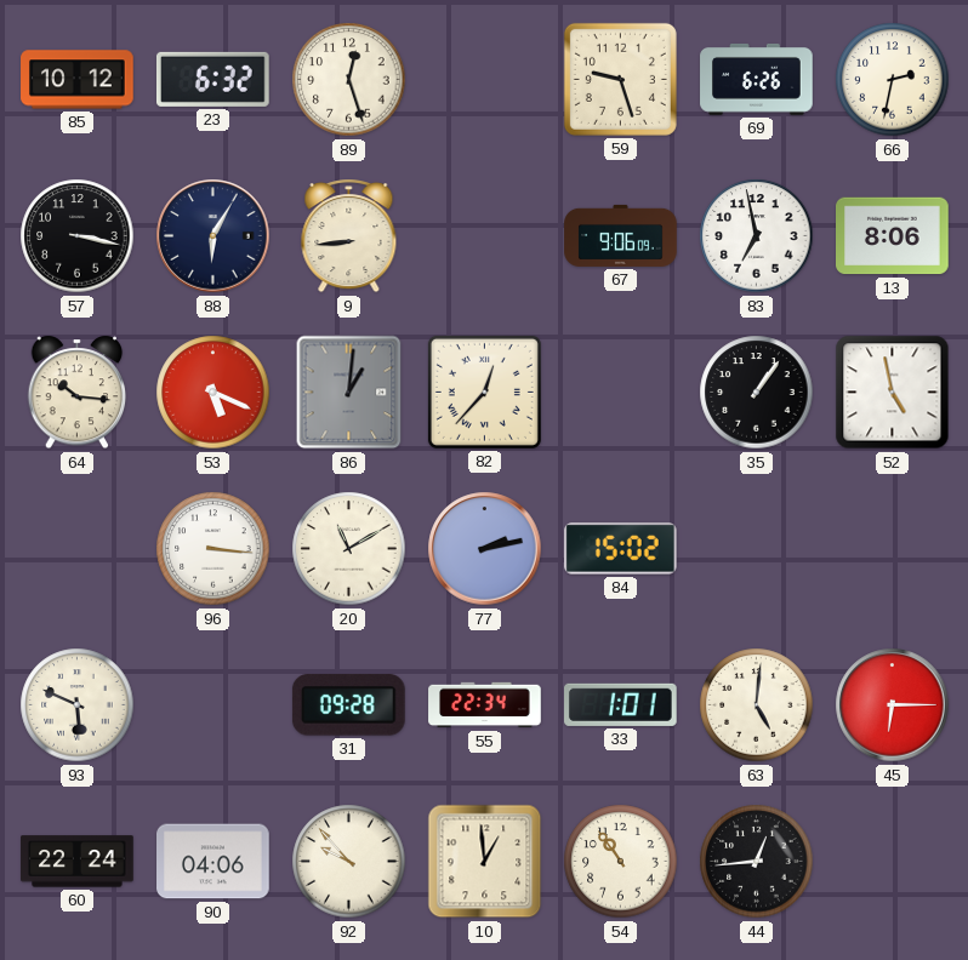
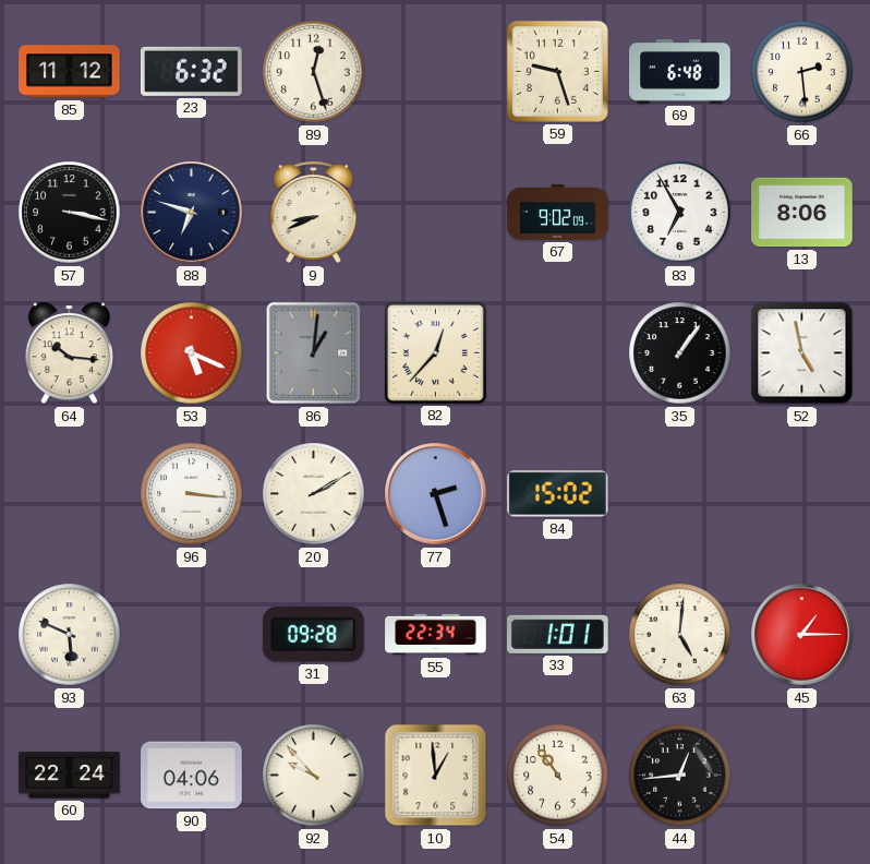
85: 10:12 -> 11:12
69: 6:26 -> 6:48
66: 2:32 -> 2:29
88: 6:05 -> 6:48
9: 8:44 -> 8:41
67: 9:06 -> 9:02
83: 6:58 -> 6:55
20: 11:10 -> 2:10
77: 2:13 -> 2:27
45: 6:15 -> 1:15
